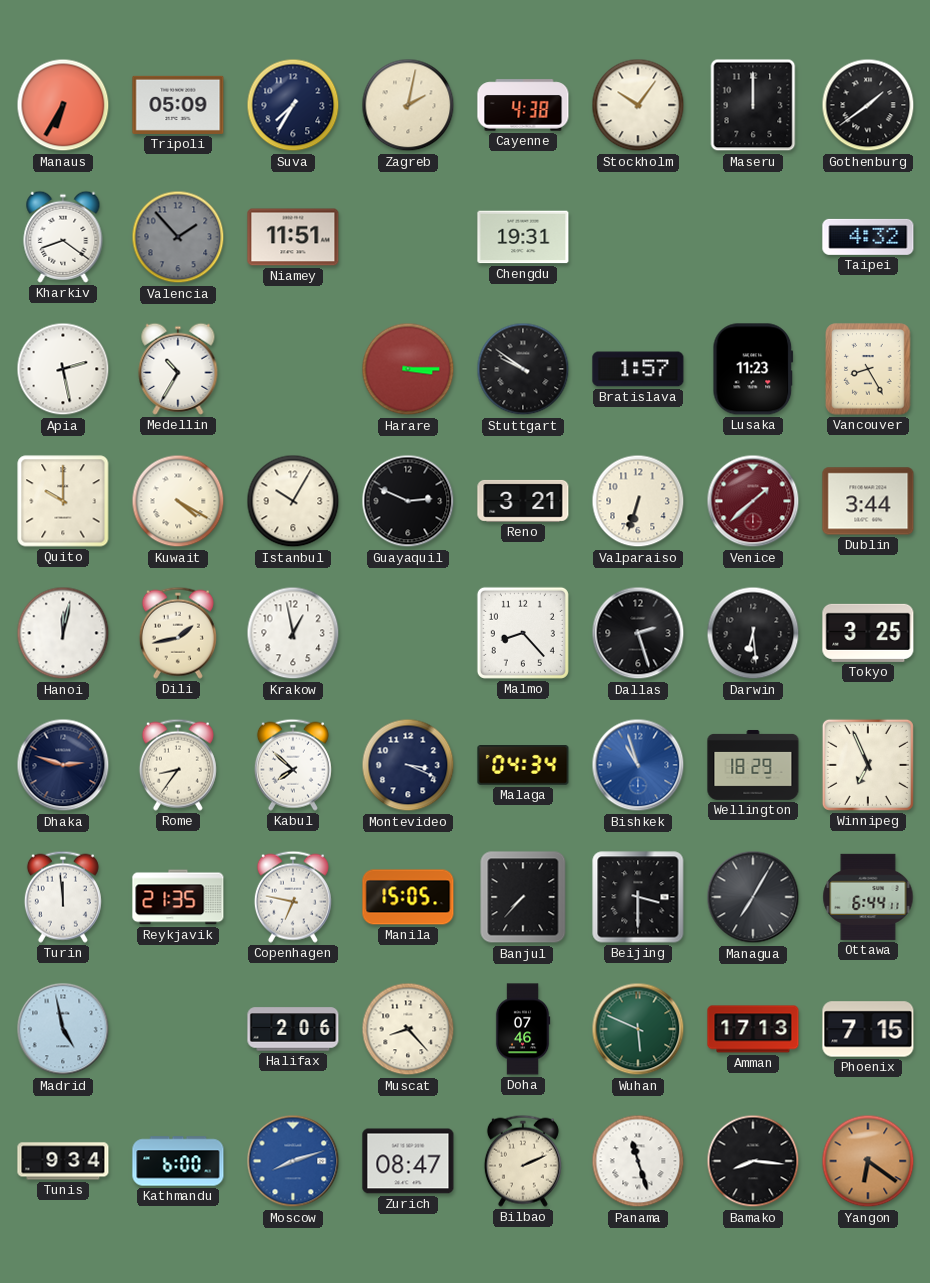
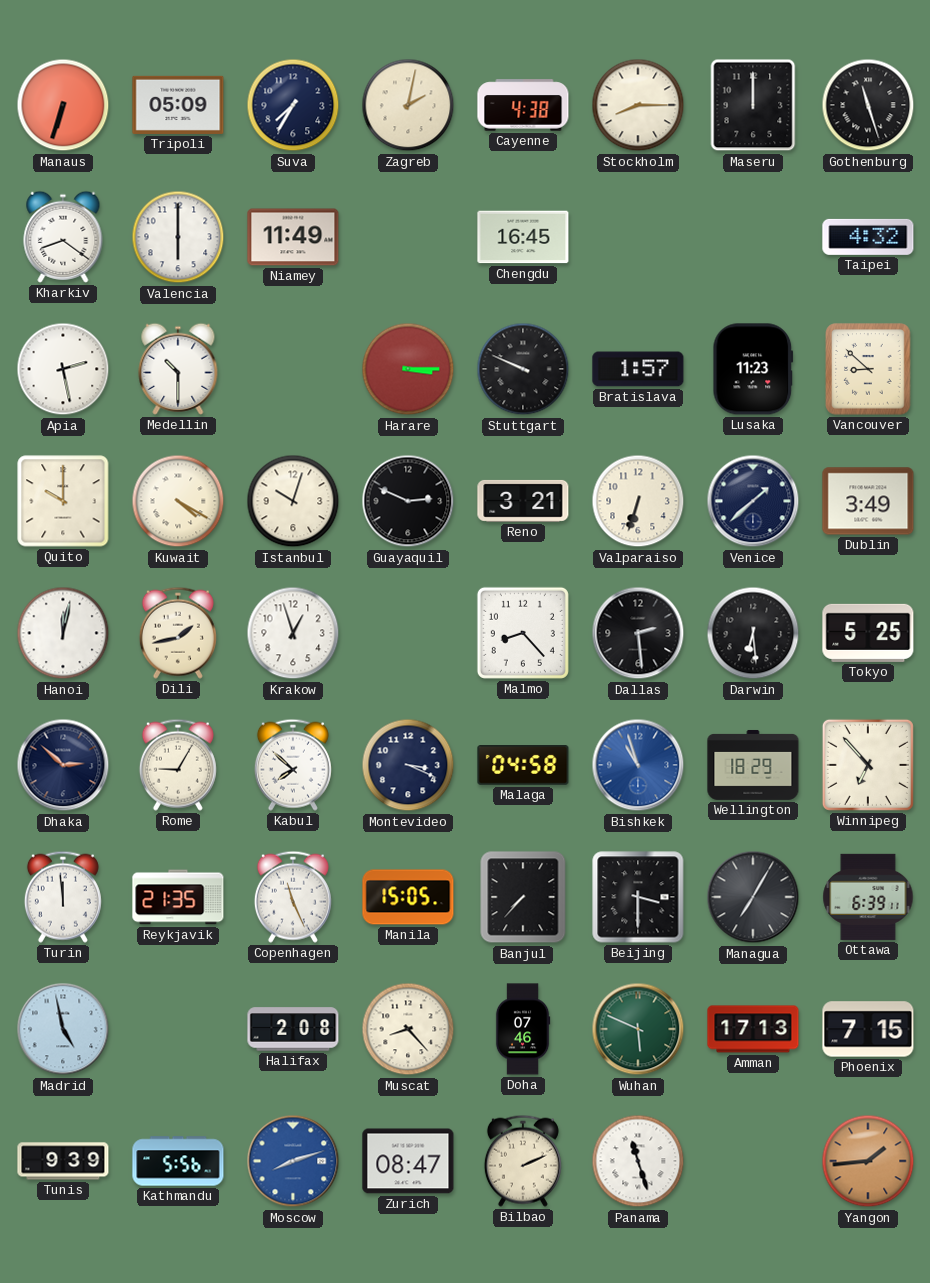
Manaus: 6:35 -> 6:33
Stockholm: 10:06 -> 8:15
Gothenburg: 1:39 -> 11:27
Valencia: 1:53 -> 6:00
Valencia dial: grey -> white
Niamey: 11:51 -> 11:49
Chengdu: 19:31 -> 16:45
Medellin: 10:35 -> 10:30
Stuttgart: 9:51 -> 9:49
Vancouver: 8:25 -> 8:52
Istanbul: 10:05 -> 10:03
Venice dial: burgundy -> navy
Dublin: 3:44 -> 3:49
Krakow: 12:58 -> 12:57
Dallas: 2:27 -> 2:29
Tokyo: 3:25 -> 5:25
Dhaka: 2:48 -> 2:52
Rome: 8:36 -> 9:05
Malaga: 04:34 -> 04:58
Winnipeg: 6:56 -> 6:53
Copenhagen: 6:47 -> 11:26
Ottawa: 6:44 -> 6:39
Halifax: 2:06 -> 2:08
Tunis: 9:34 -> 9:39
Kathmandu: 6:00 -> 5:56
Bamako: 8:16 -> none
Yangon: 6:21 -> 1:44
